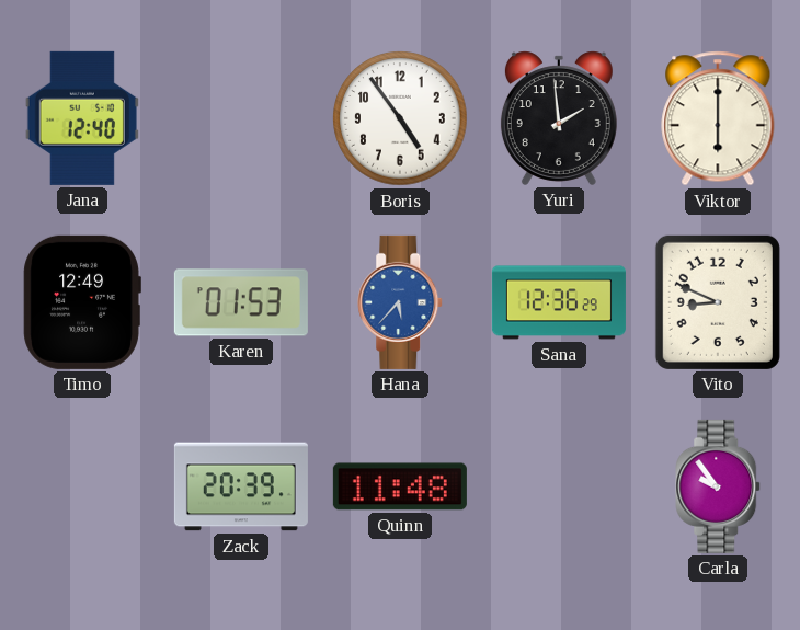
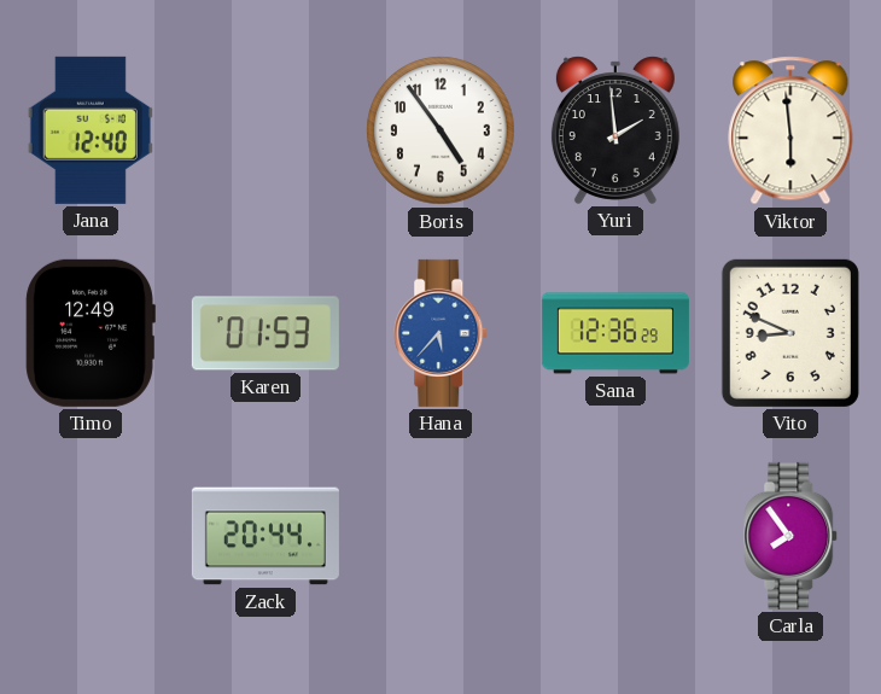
Viktor: 6:00 -> 5:59
Zack: 20:39 -> 20:44
Quinn: 11:48 -> none
Carla: 9:54 -> 7:54
